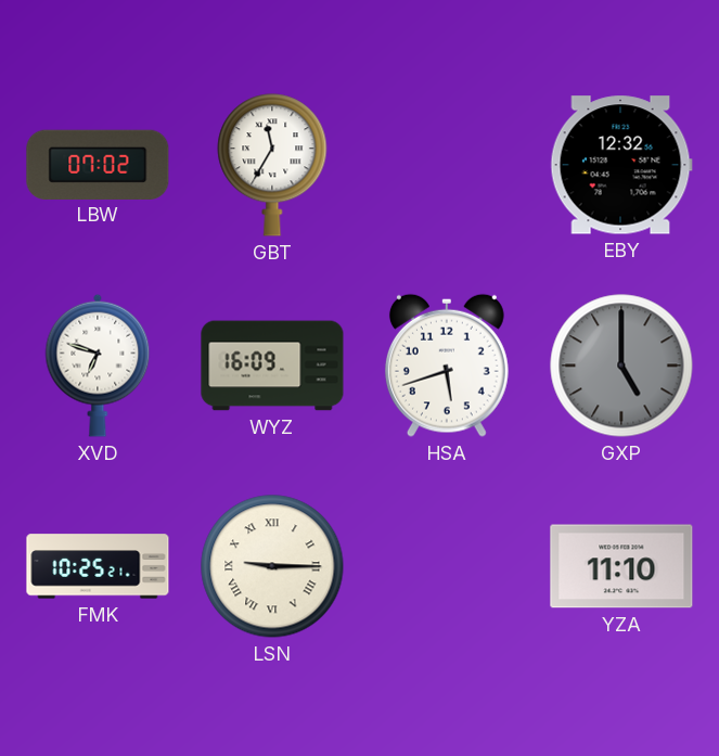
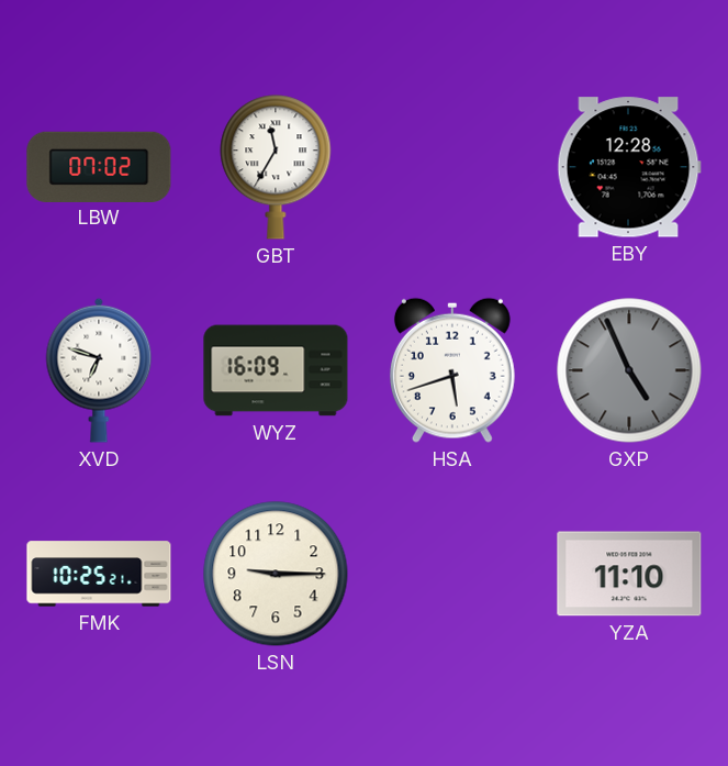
EBY: 12:32 -> 12:28
GXP: 5:00 -> 4:56
LSN numerals: Roman -> Arabic
